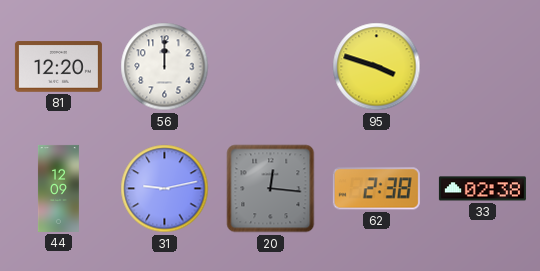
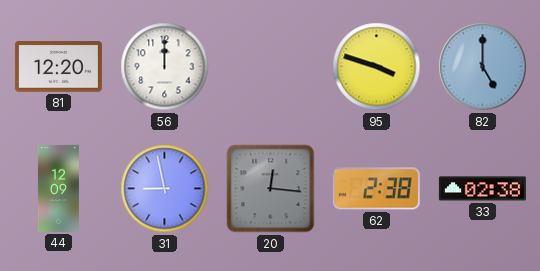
82: none -> 5:00
31: 9:13 -> 8:58
